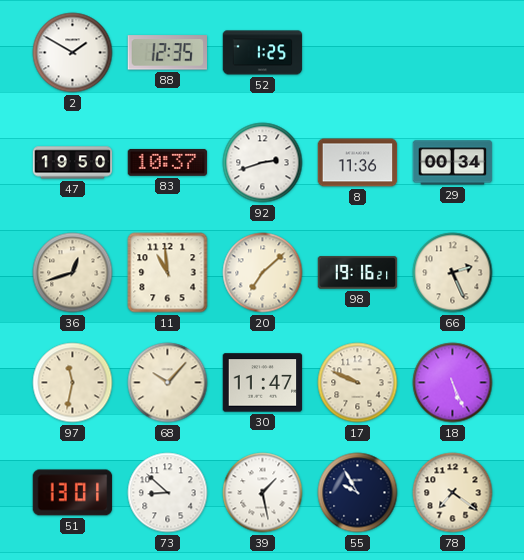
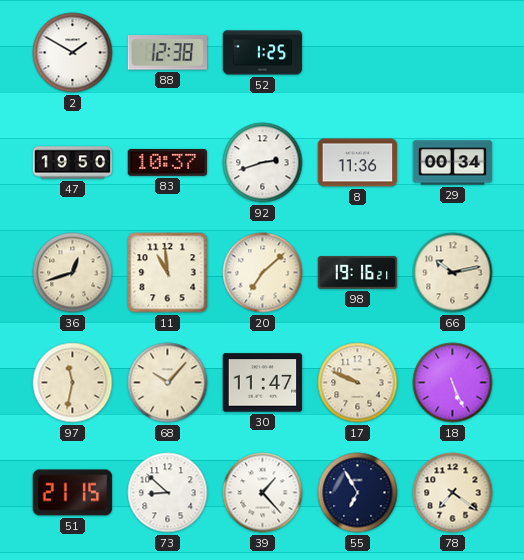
88: 12:35 -> 12:38
66: 2:26 -> 10:13
51: 13:01 -> 21:15
39: 1:28 -> 1:23
55: 9:55 -> 6:55
